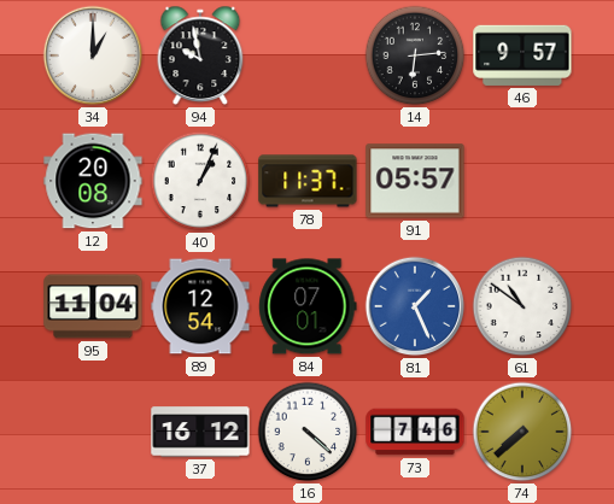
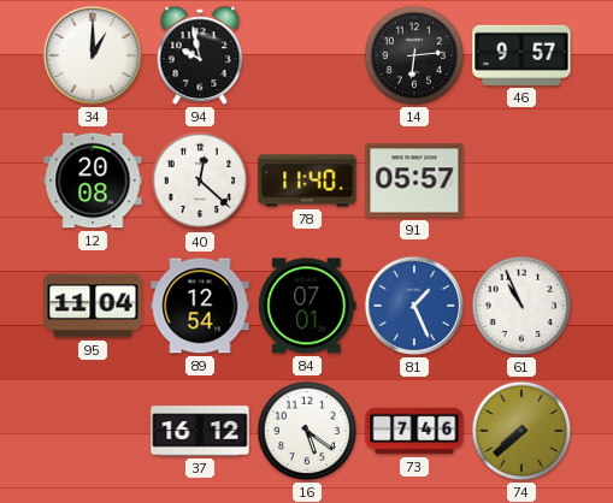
40: 1:04 -> 12:22
78: 11:37 -> 11:40
61: 10:51 -> 10:56
16: 4:22 -> 5:21
